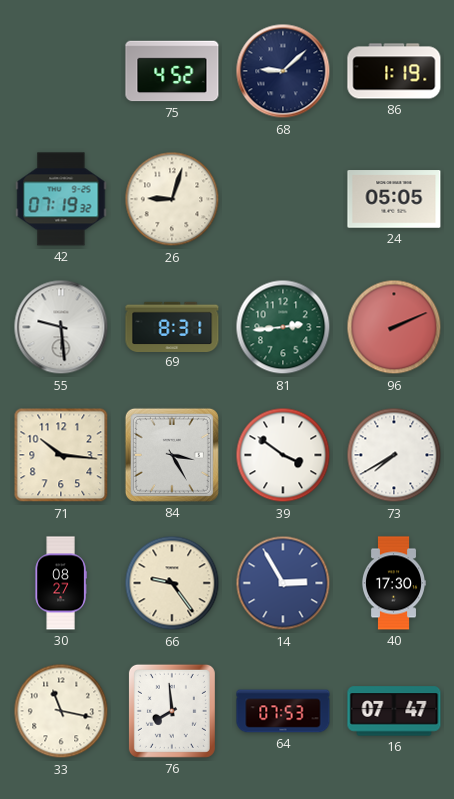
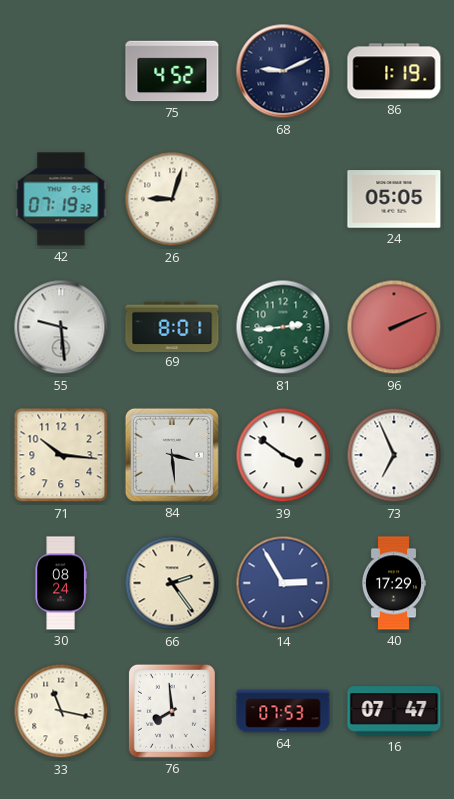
68: 9:08 -> 9:11
69: 8:31 -> 8:01
84: 3:25 -> 3:29
73: 7:40 -> 6:56
30: 08:27 -> 08:24
66: 9:24 -> 2:24
40: 17:30 -> 17:29
